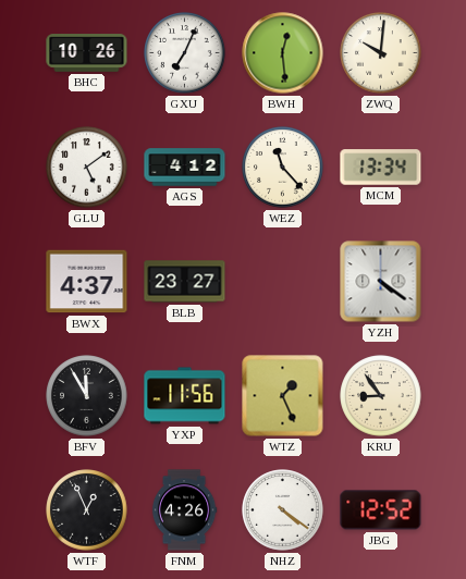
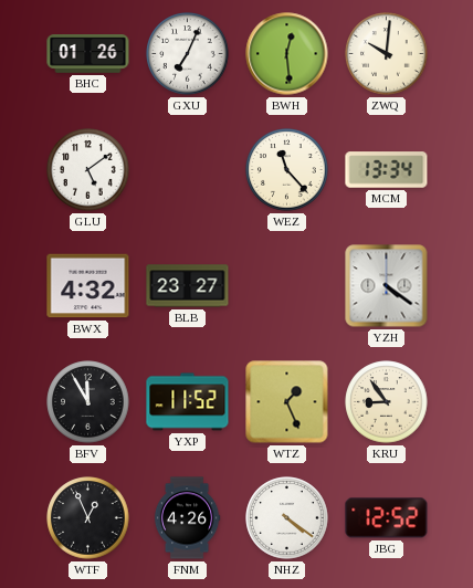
BHC: 10:26 -> 01:26
AGS: 4:12 -> none
BWX: 4:37 -> 4:32
YXP: 11:56 -> 11:52
